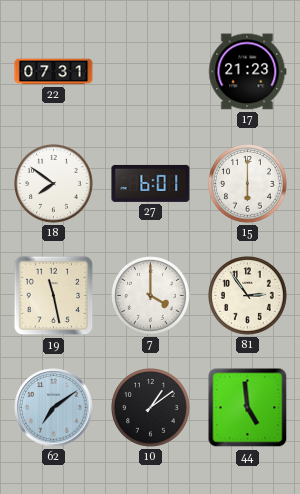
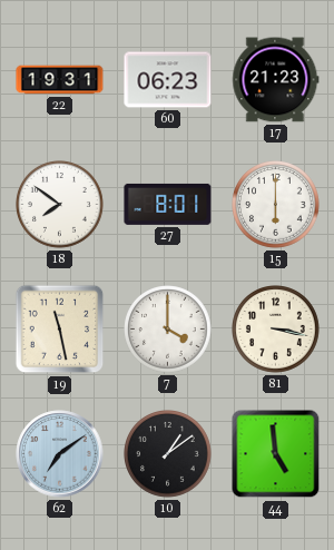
22: 07:31 -> 19:31
60: none -> 06:23
27: 6:01 -> 8:01
81: 2:54 -> 3:17
